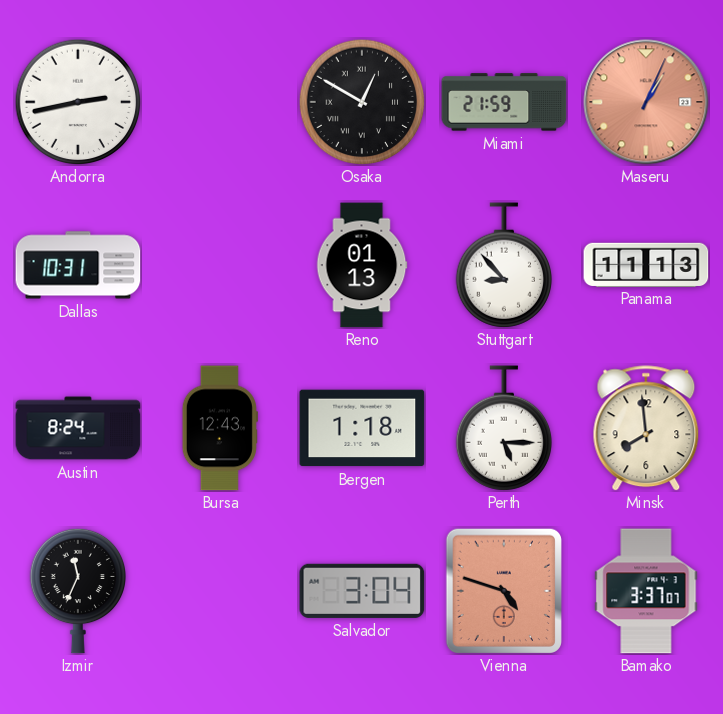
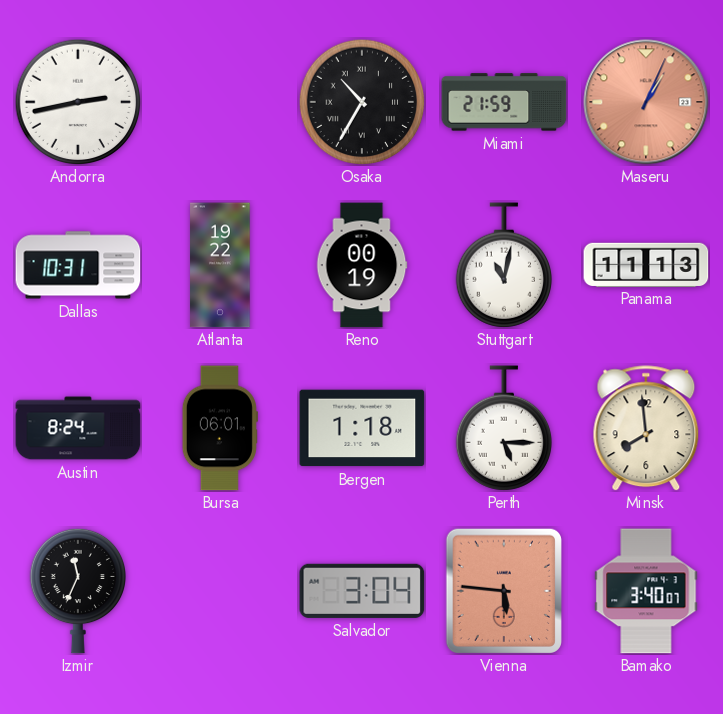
Osaka: 12:50 -> 10:35
Atlanta: none -> 19:22
Reno: 01:13 -> 00:19
Stuttgart: 8:53 -> 11:02
Bursa: 12:43 -> 06:01
Vienna: 4:48 -> 5:46
Bamako: 3:37 -> 3:40
